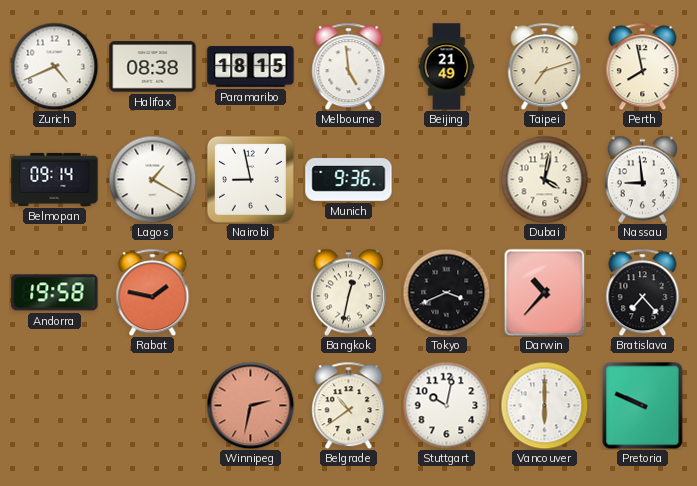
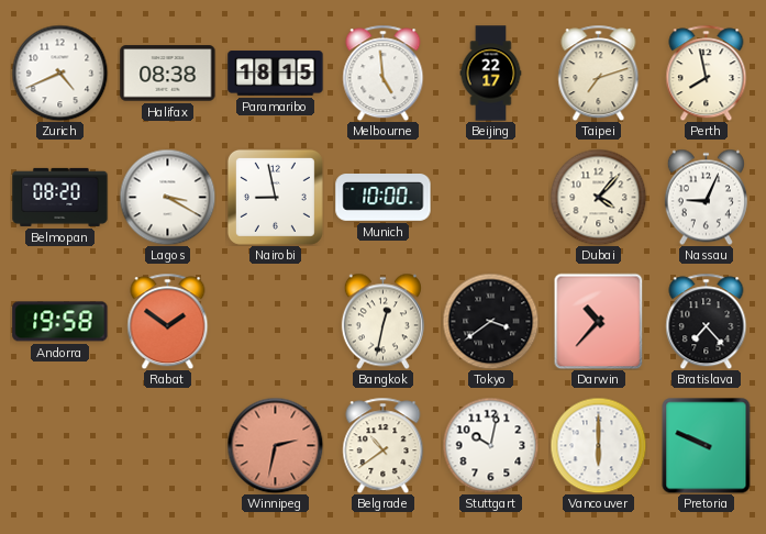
Beijing: 21:49 -> 22:17
Belmopan: 09:14 -> 08:20
Lagos: 1:20 -> 3:20
Munich: 9:36 -> 10:00
Dubai: 4:02 -> 4:07
Nassau: 8:59 -> 9:04
Rabat: 1:47 -> 1:51
Tokyo: 3:41 -> 3:39
